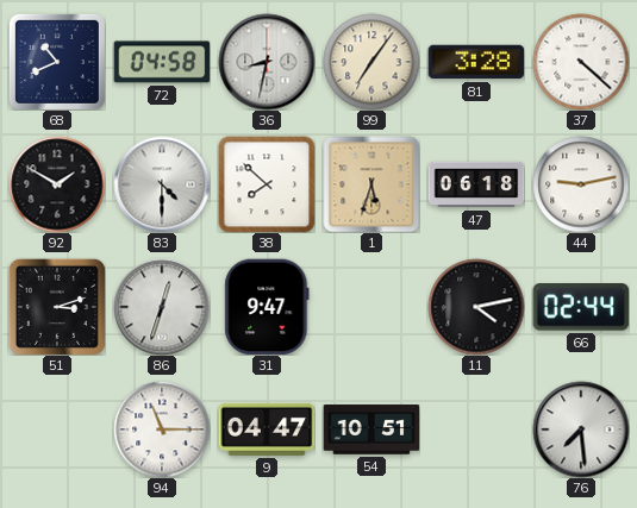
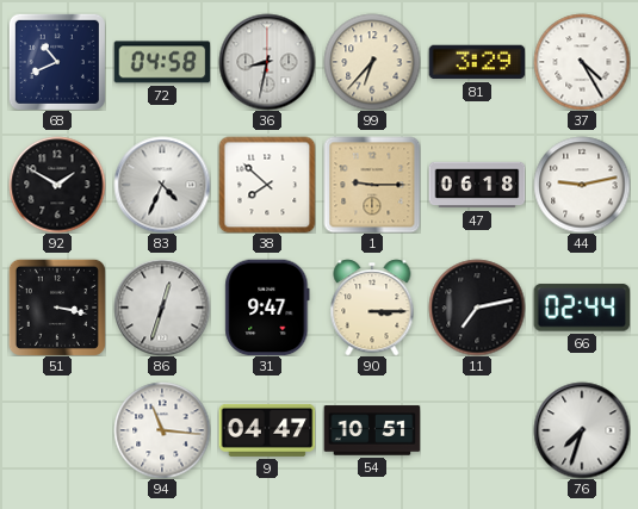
99: 7:06 -> 6:37
81: 3:28 -> 3:29
37: 4:22 -> 4:25
83: 4:30 -> 4:34
1: 5:33 -> 9:15
51: 3:12 -> 3:17
90: none -> 3:15
11: 4:13 -> 7:13
94: 11:15 -> 11:16
76: 7:29 -> 7:33
